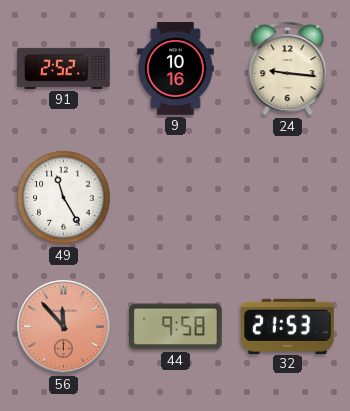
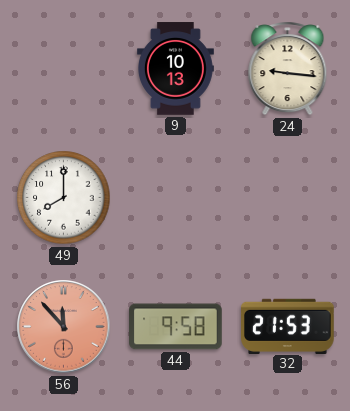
91: 2:52 -> none
9: 10:16 -> 10:13
49: 11:25 -> 8:00
